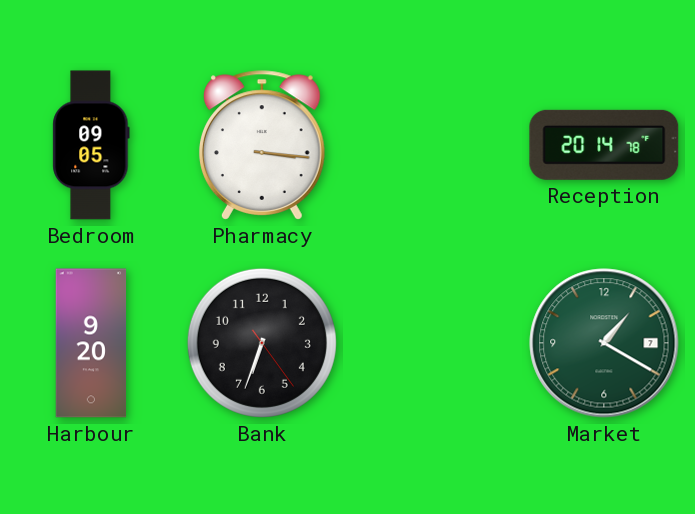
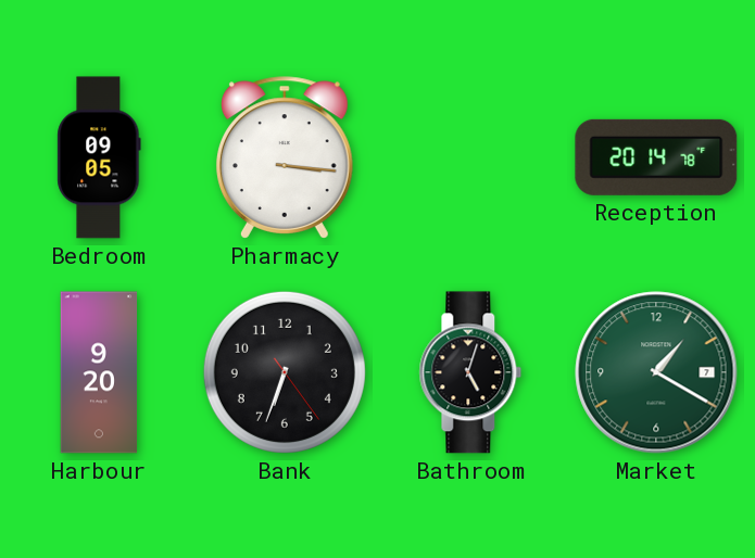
Bathroom: none -> 5:03
